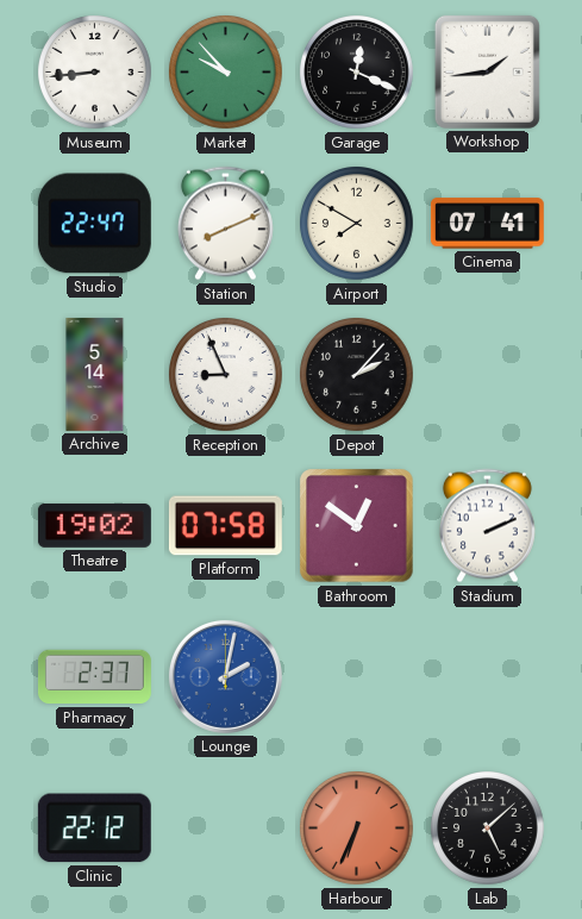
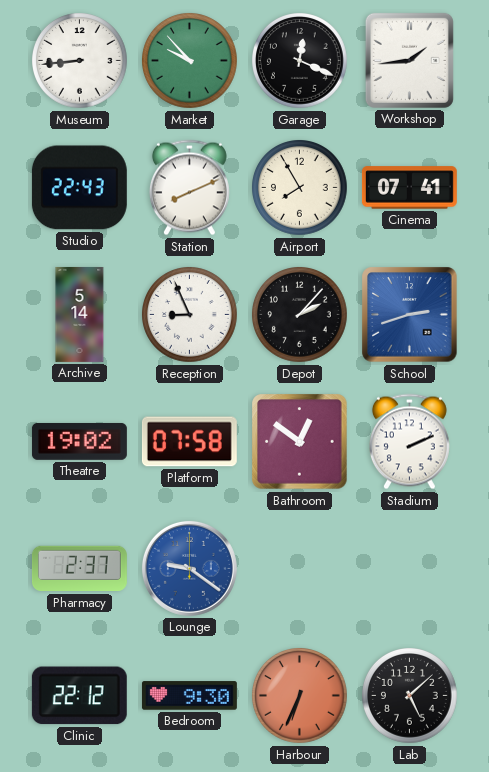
Studio: 22:47 -> 22:43
Airport: 7:50 -> 7:55
School: none -> 2:42
Lounge: 2:02 -> 9:21
Bedroom: none -> 9:30
